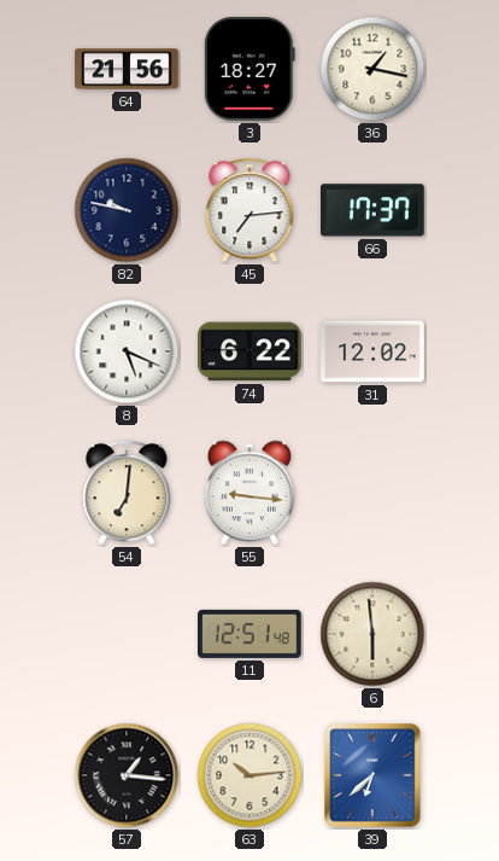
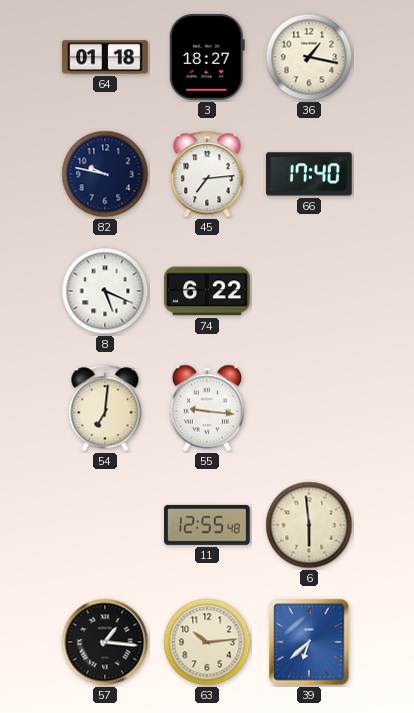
64: 21:56 -> 01:18
66: 17:37 -> 17:40
31: 12:02 -> none
11: 12:51 -> 12:55
